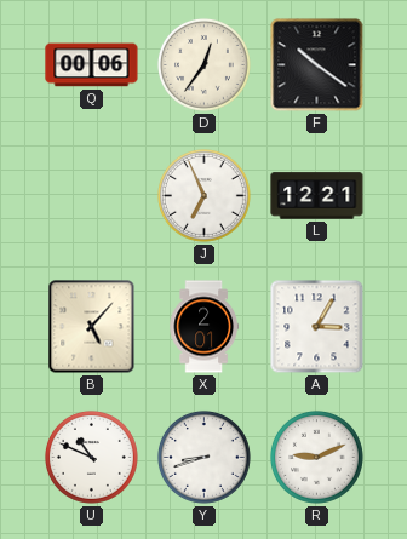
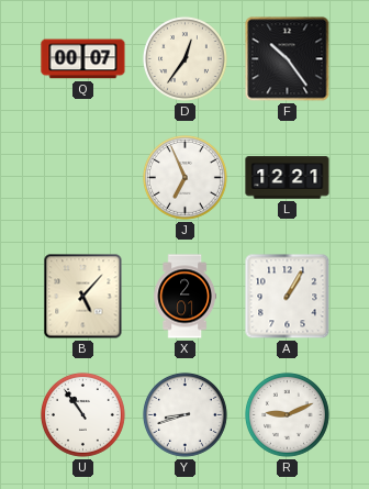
Q: 00:06 -> 00:07
F: 10:21 -> 10:24
A: 3:05 -> 1:05
U: 10:49 -> 10:54
